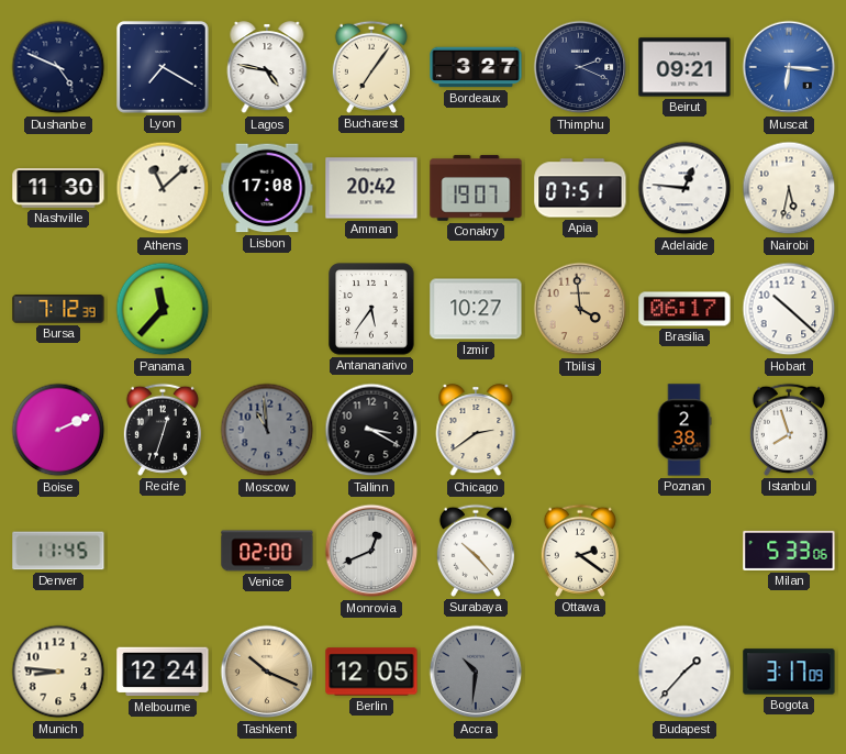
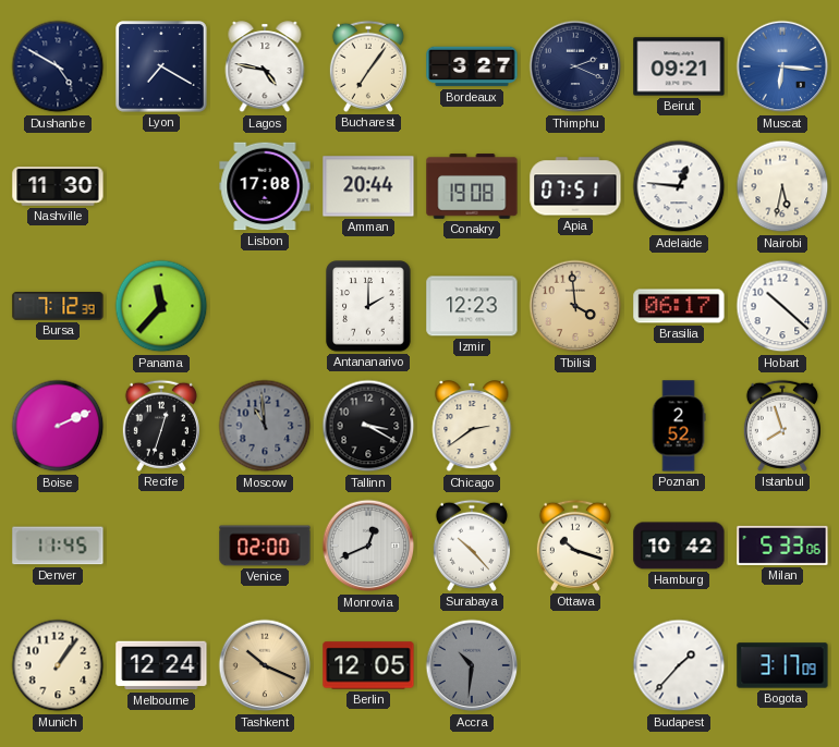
Dushanbe: 4:49 -> 4:50
Athens: 11:08 -> none
Amman: 20:42 -> 20:44
Conakry: 19:07 -> 19:08
Antananarivo: 5:36 -> 2:00
Izmir: 10:27 -> 12:23
Poznan: 2:38 -> 2:52
Ottawa: 2:21 -> 10:18
Hamburg: none -> 10:42
Munich: 8:46 -> 1:06
